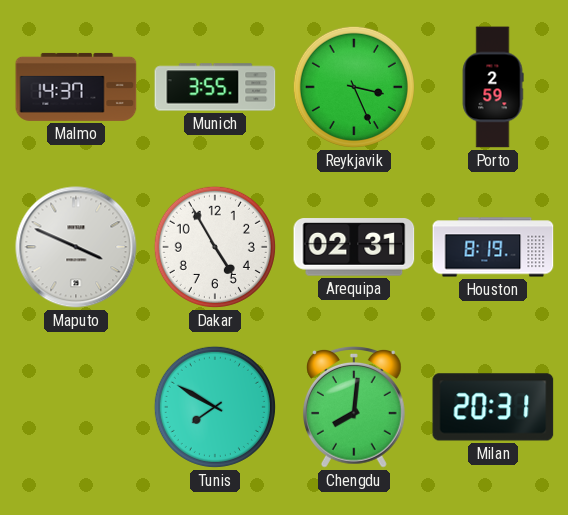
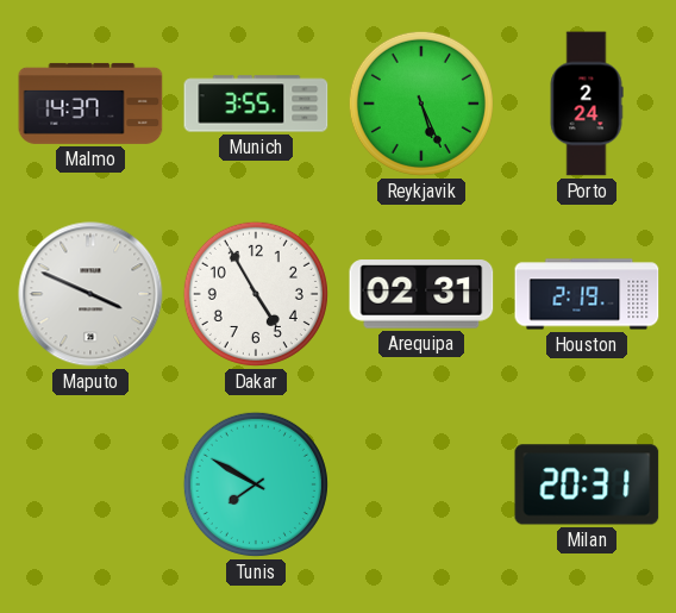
Reykjavik: 3:26 -> 5:26
Porto: 2:59 -> 2:24
Houston: 8:19 -> 2:19
Chengdu: 8:01 -> none
